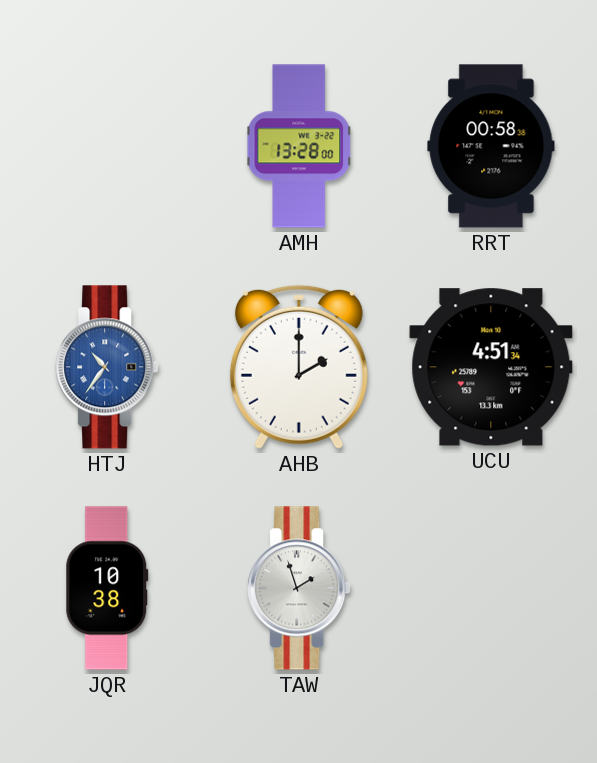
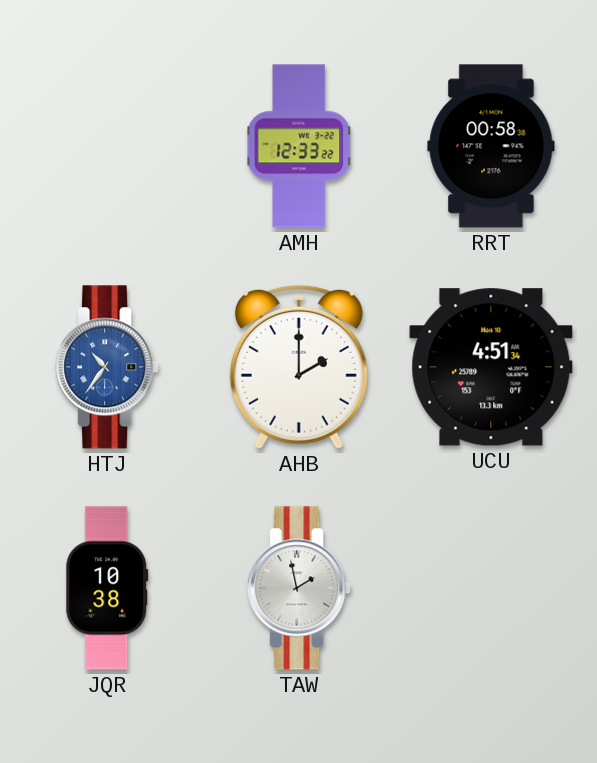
AMH: 13:28 -> 12:33
TAW: 1:57 -> 1:58
